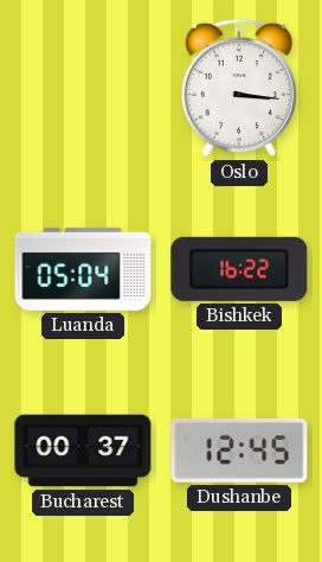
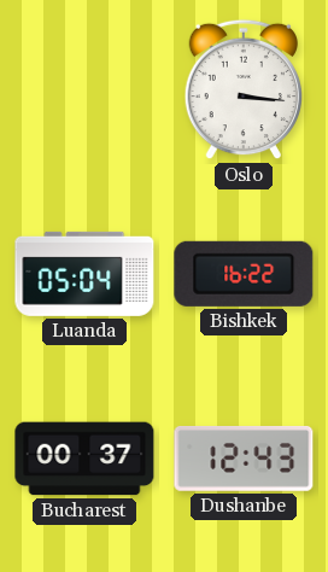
Dushanbe: 12:45 -> 12:43
